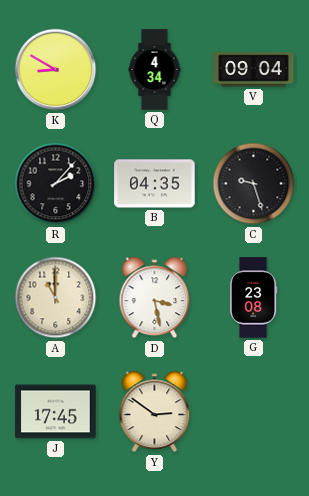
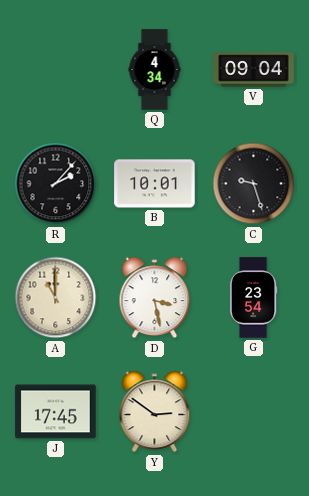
K: 8:50 -> none
B: 04:35 -> 10:01
G: 23:08 -> 23:54
